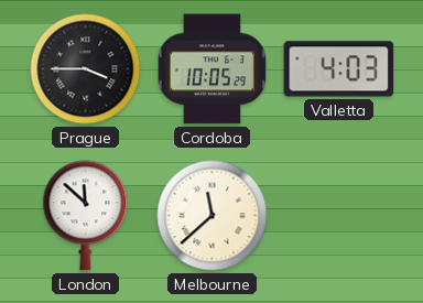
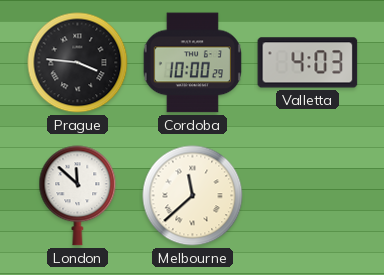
Prague: 3:45 -> 3:46
Cordoba: 10:05 -> 10:00
